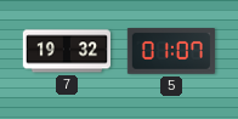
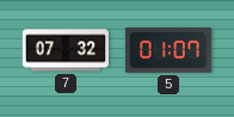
7: 19:32 -> 07:32
